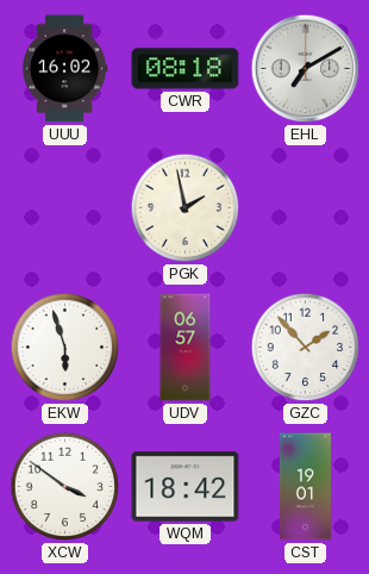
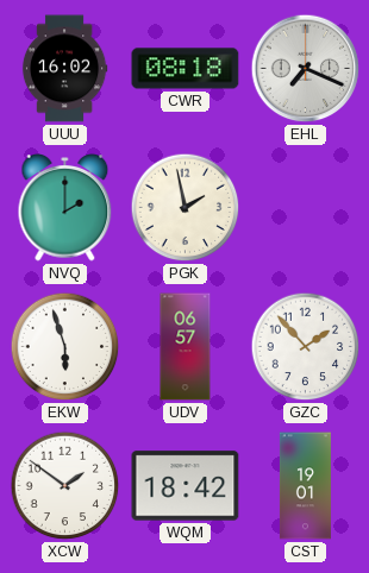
EHL: 7:10 -> 7:19
NVQ: none -> 2:00
XCW: 3:51 -> 1:51
